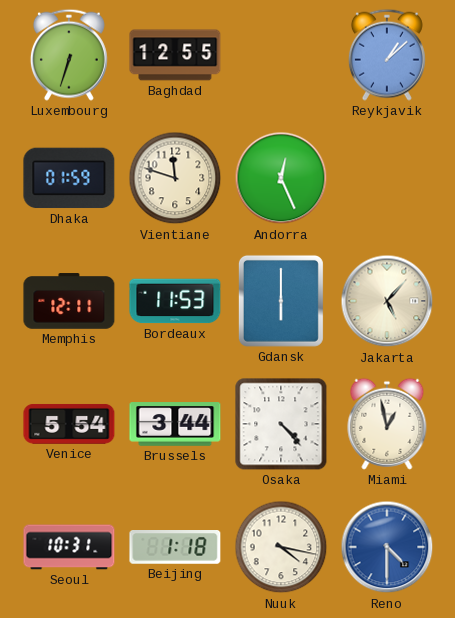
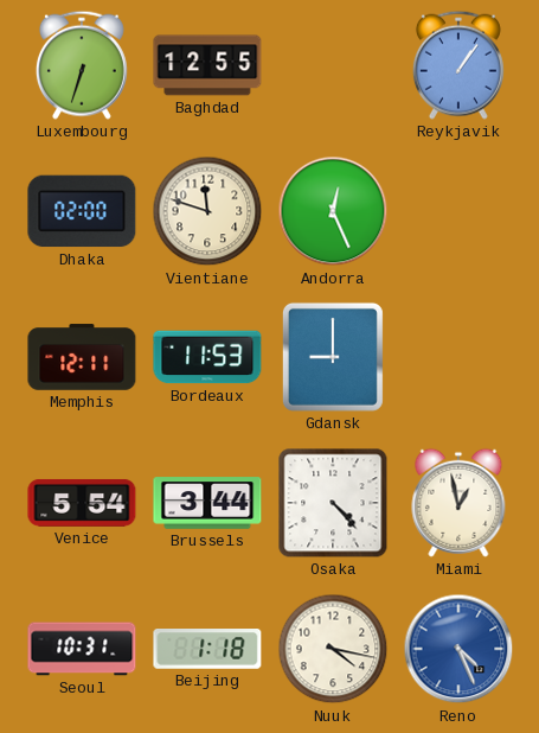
Reykjavik: 1:08 -> 1:06
Dhaka: 01:59 -> 02:00
Gdansk: 6:00 -> 9:00
Jakarta: 5:07 -> none
Reno: 4:30 -> 4:26
